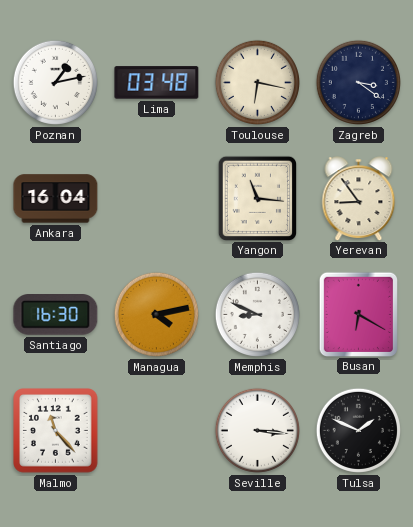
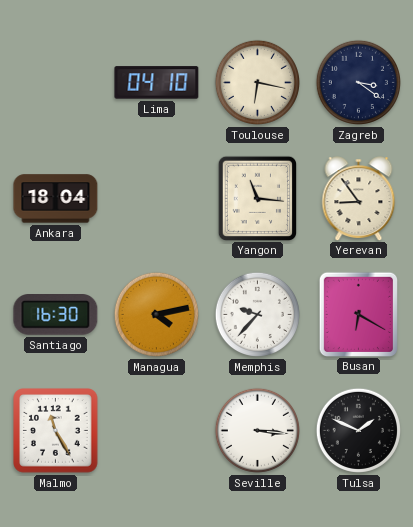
Poznan: 1:13 -> none
Lima: 03:48 -> 04:10
Ankara: 16:04 -> 18:04
Memphis: 8:49 -> 9:37
Malmo: 11:23 -> 11:25
